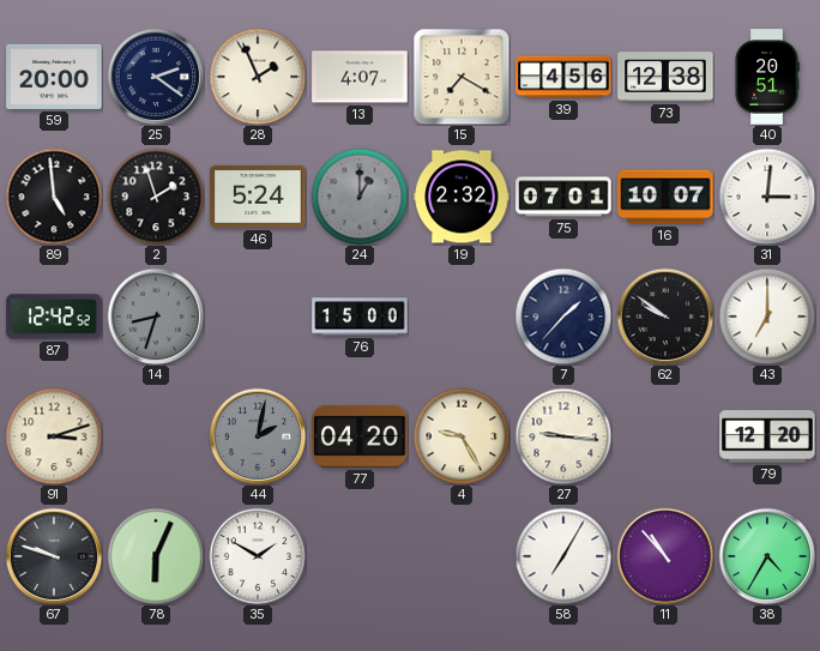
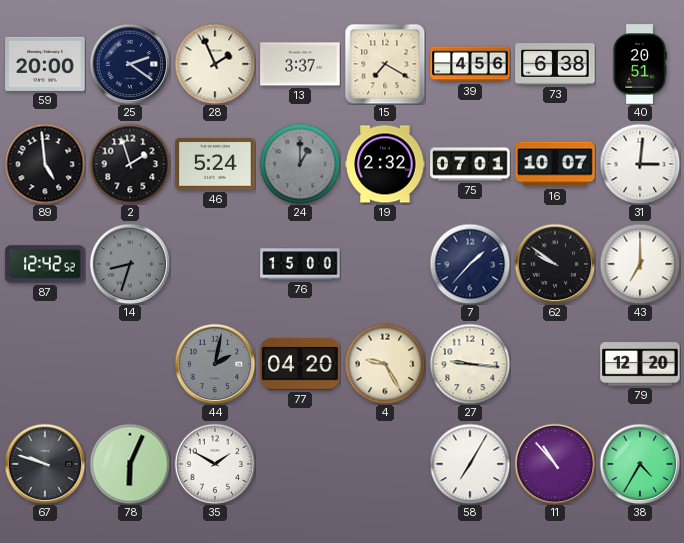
13: 4:07 -> 3:37
73: 12:38 -> 6:38
91: 3:12 -> none
